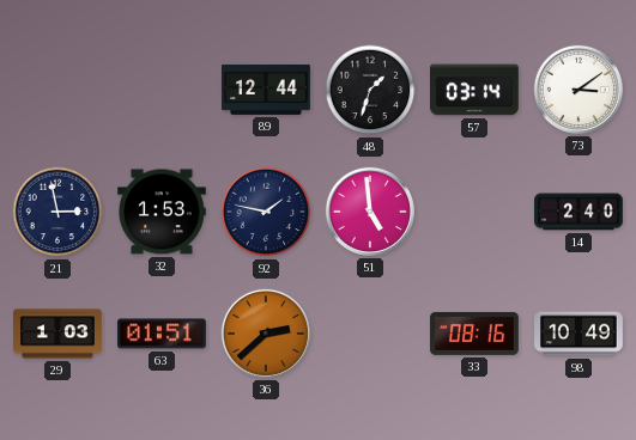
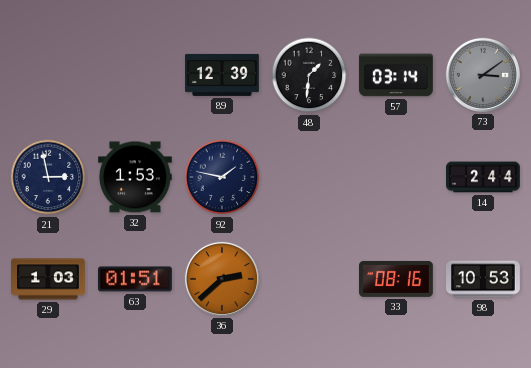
89: 12:44 -> 12:39
48: 1:33 -> 1:31
73 dial: white -> grey
51: 4:59 -> none
14: 2:40 -> 2:44
98: 10:49 -> 10:53
